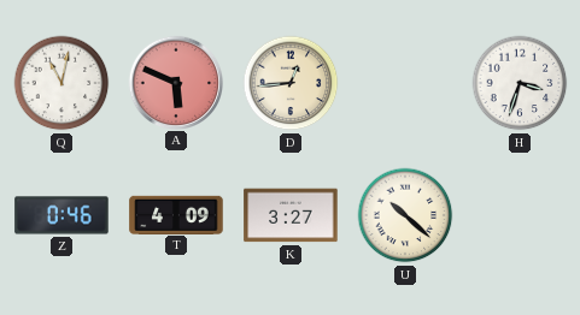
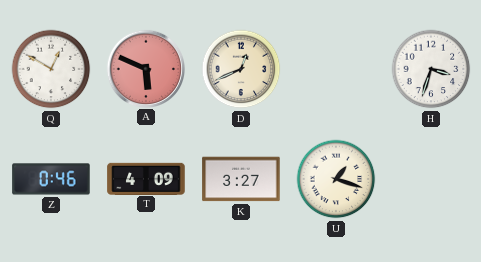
Q: 11:02 -> 12:50
D: 12:44 -> 12:41
U: 10:22 -> 1:18
